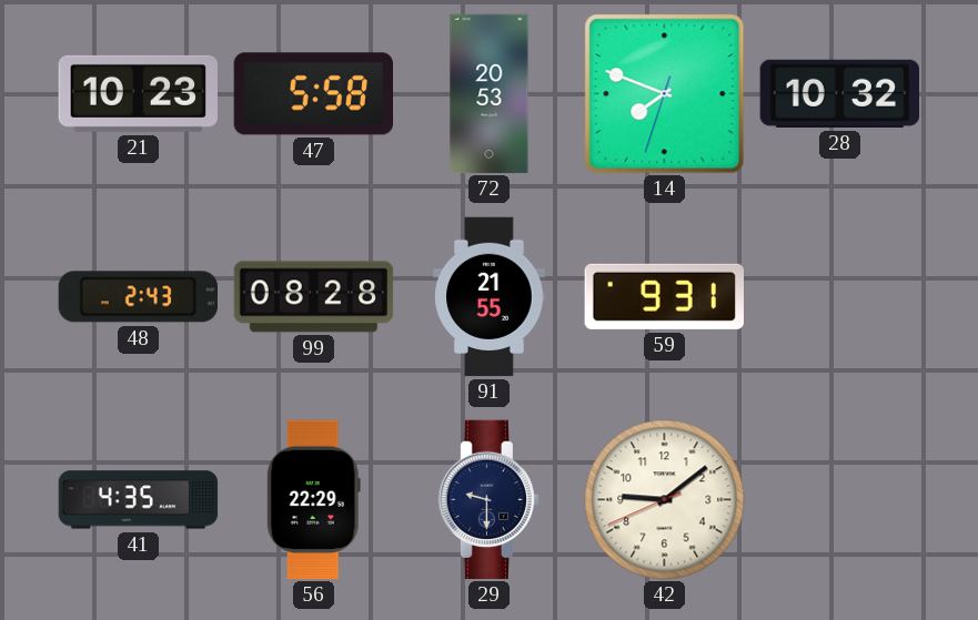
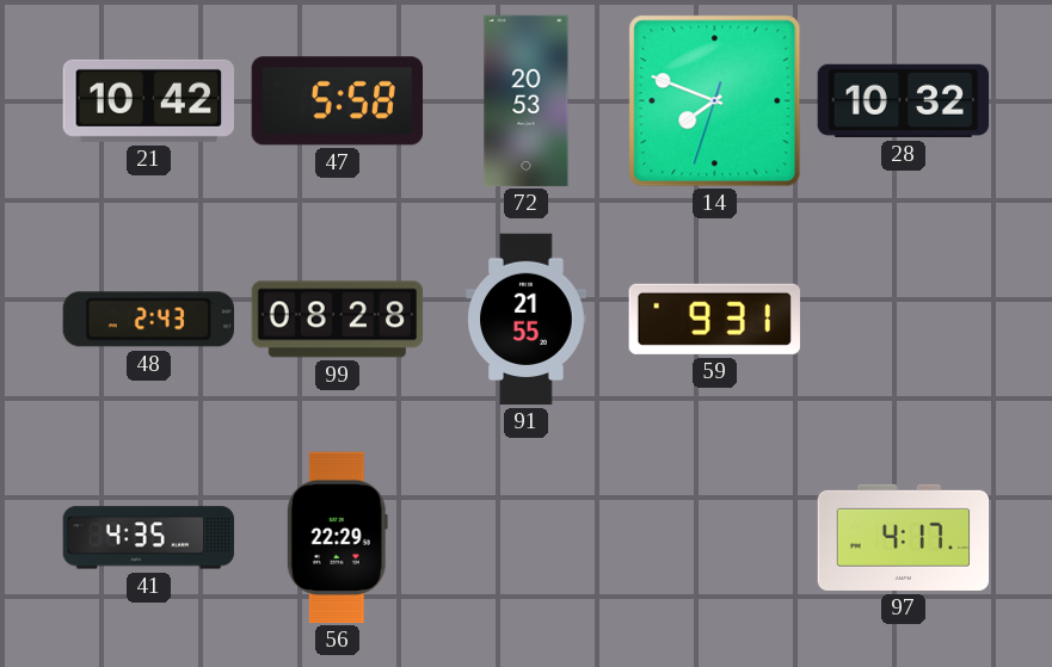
21: 10:23 -> 10:42
29: 9:30 -> none
42: 9:08 -> none
97: none -> 4:17
